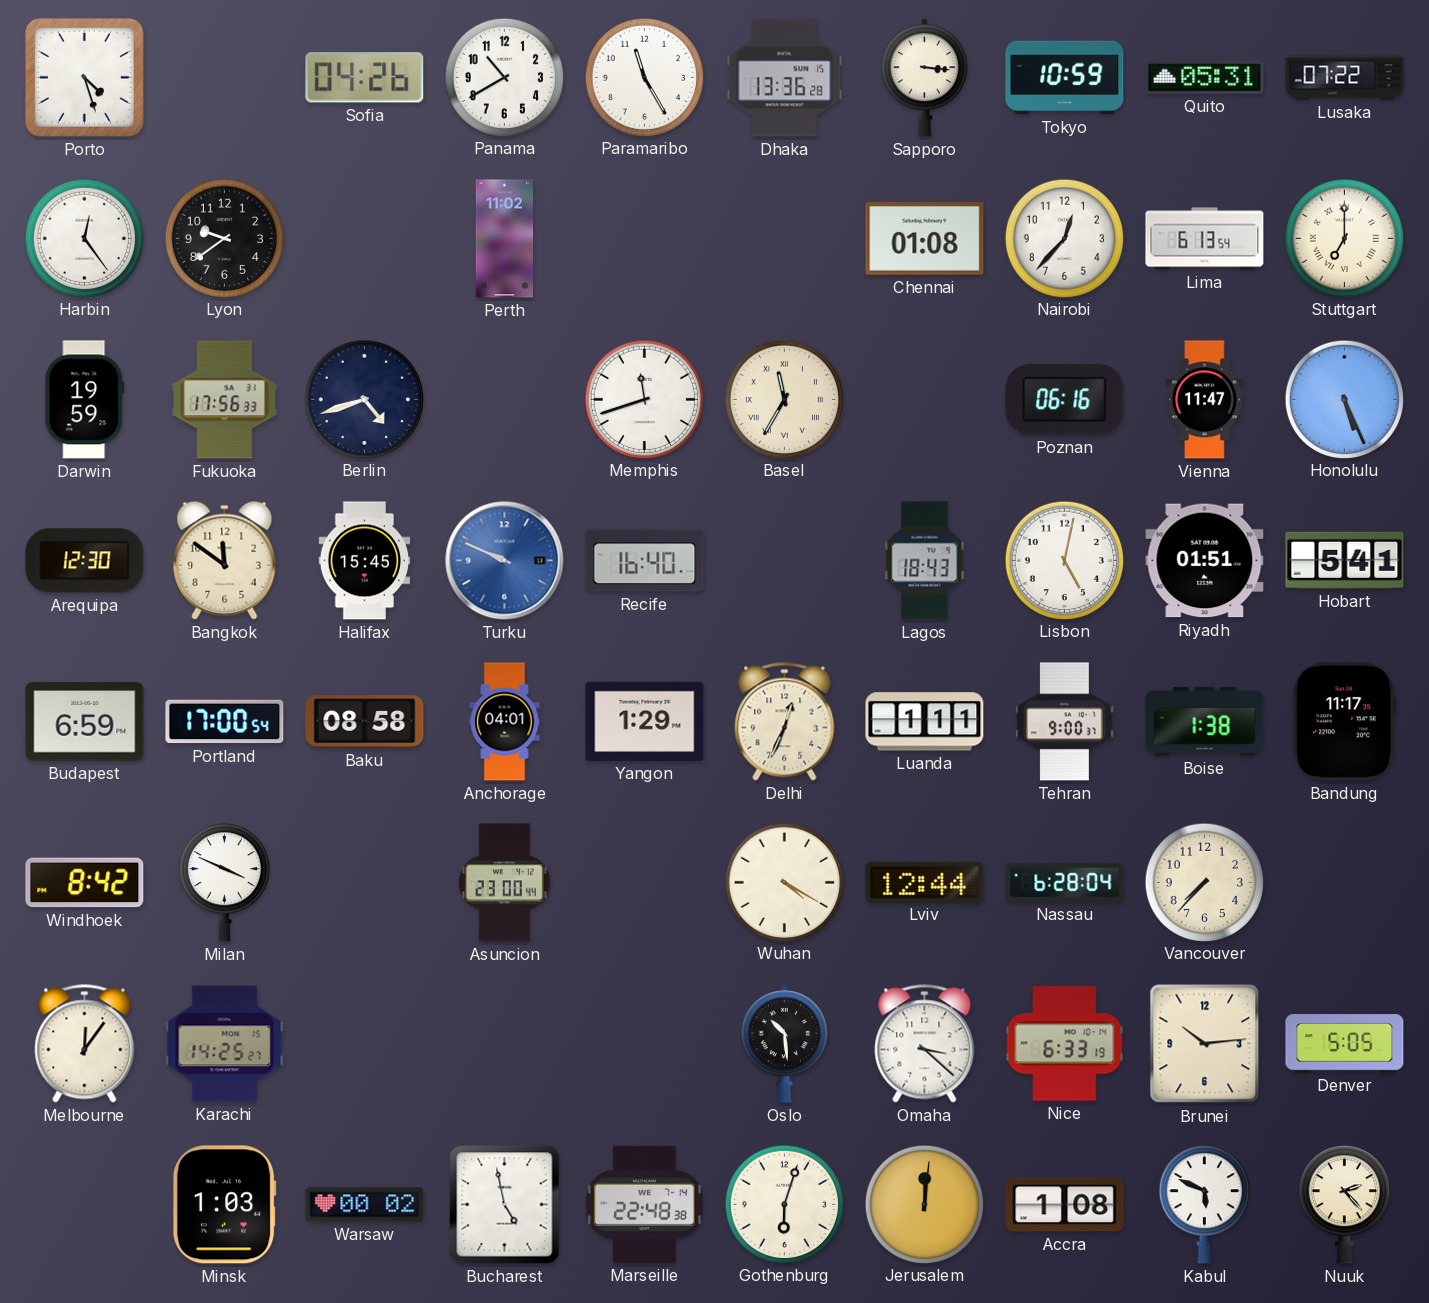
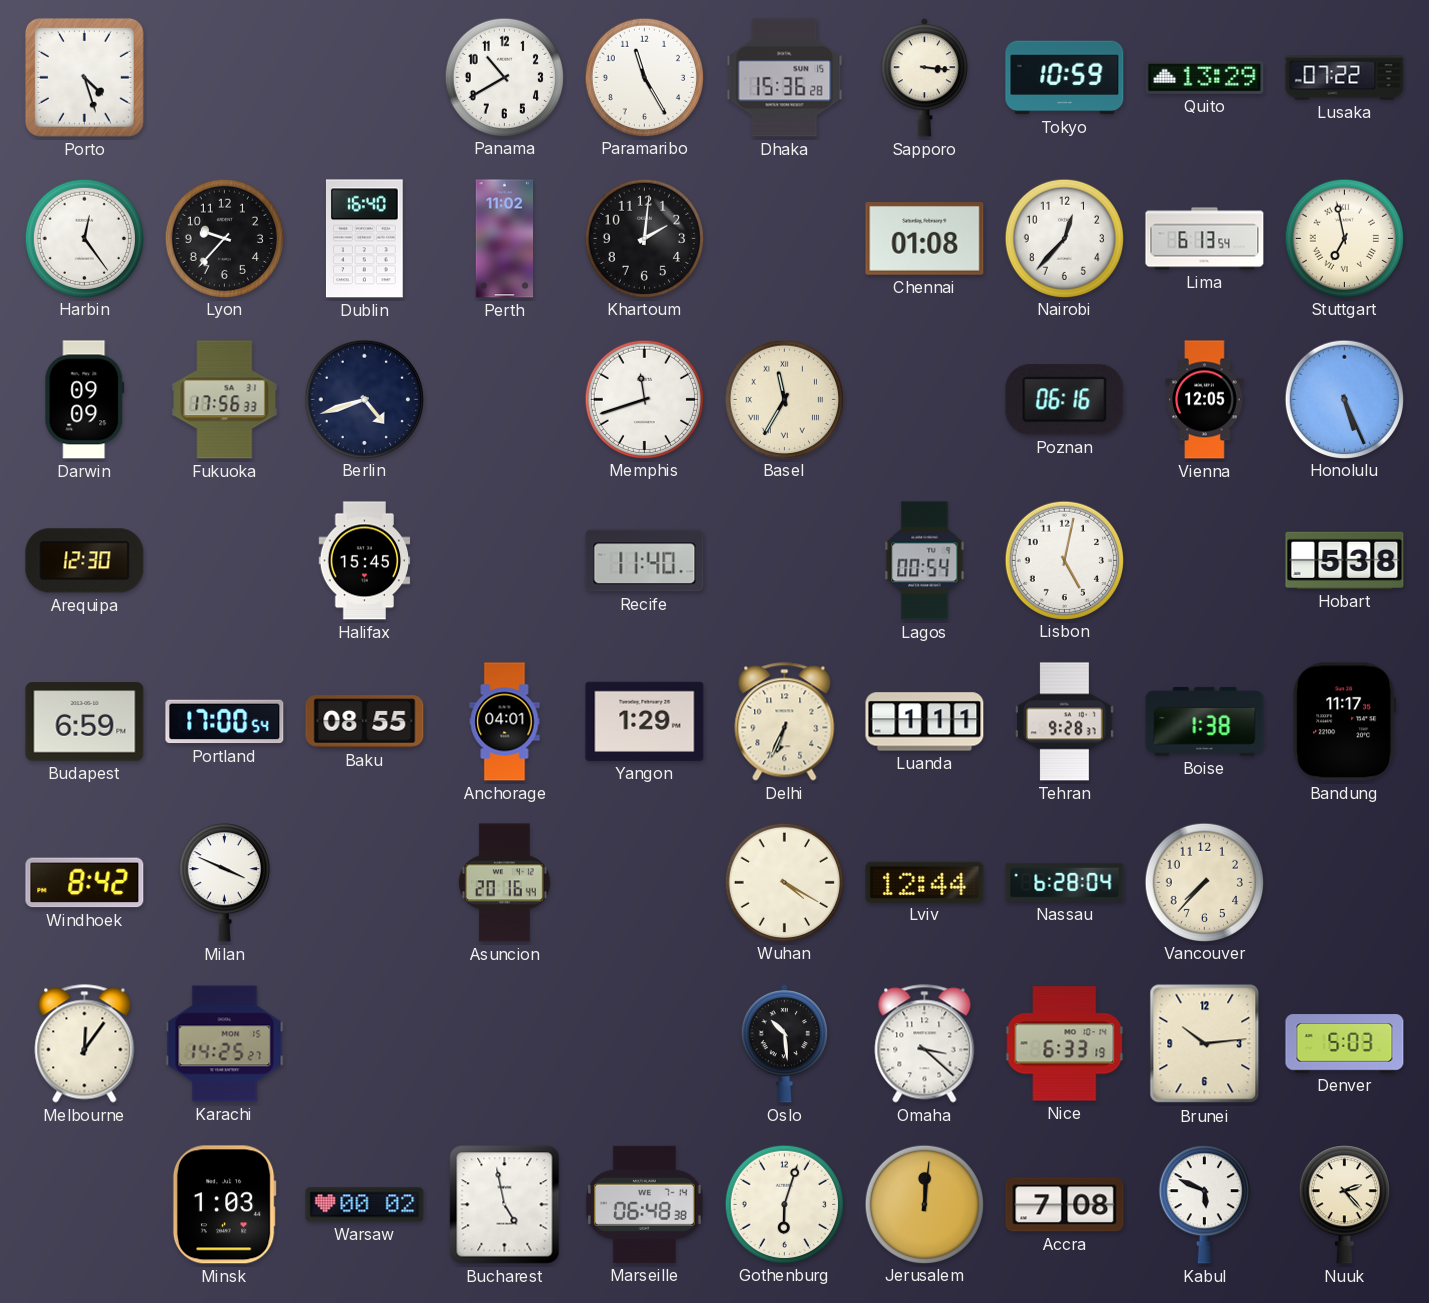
Sofia: 04:26 -> none
Dhaka: 13:36 -> 15:36
Quito: 05:31 -> 13:29
Lyon: 9:39 -> 9:37
Dublin: none -> 16:40
Khartoum: none -> 2:01
Stuttgart: 7:00 -> 6:58
Darwin: 19:59 -> 09:09
Vienna: 11:47 -> 12:05
Bangkok: 11:51 -> none
Turku: 9:49 -> none
Recife: 16:40 -> 11:40
Lagos: 18:43 -> 00:54
Riyadh: 01:51 -> none
Hobart: 5:41 -> 5:38
Baku: 08:58 -> 08:55
Delhi: 12:34 -> 6:34
Tehran: 9:00 -> 9:28
Asuncion: 23:00 -> 20:16
Denver: 5:05 -> 5:03
Marseille: 22:48 -> 06:48
Accra: 1:08 -> 7:08
